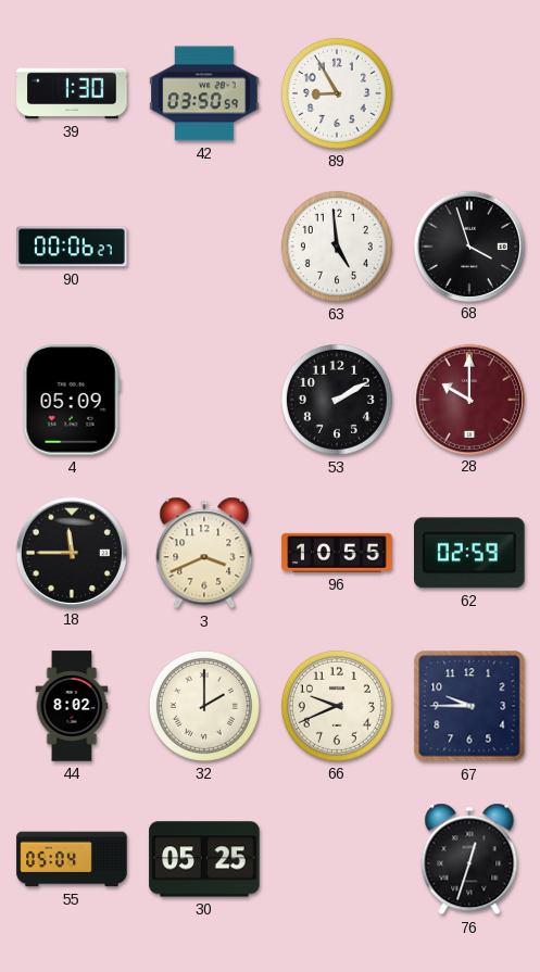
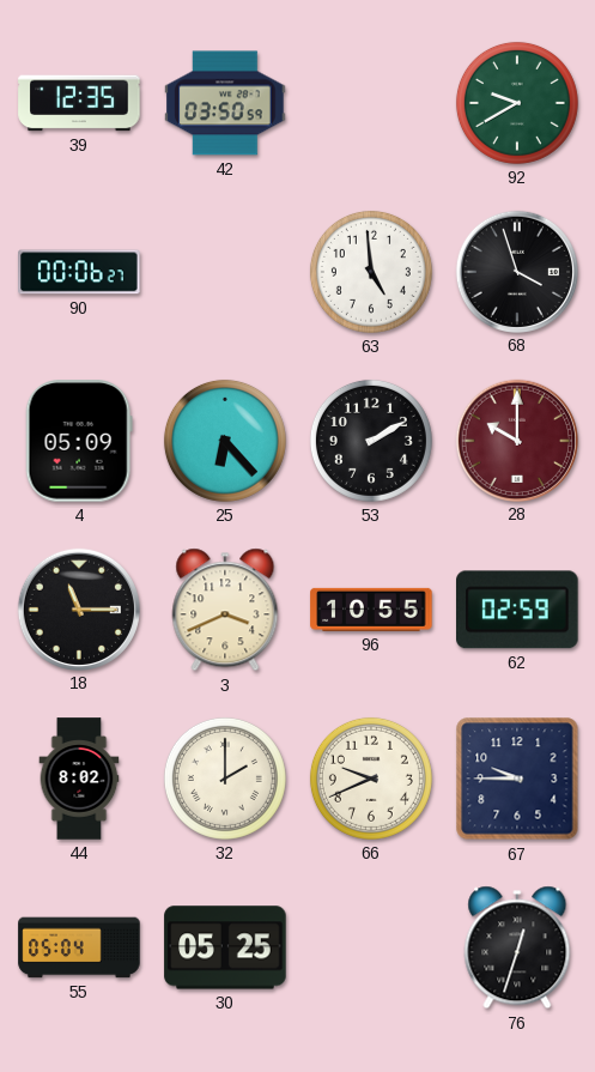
39: 1:30 -> 12:35
89: 8:55 -> none
92: none -> 9:40
25: none -> 6:23
18: 11:45 -> 11:15
